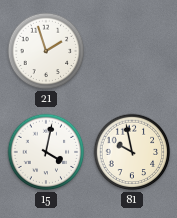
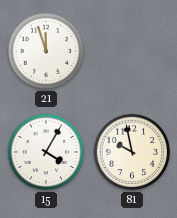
21: 1:57 -> 11:57
15: 4:02 -> 4:05
